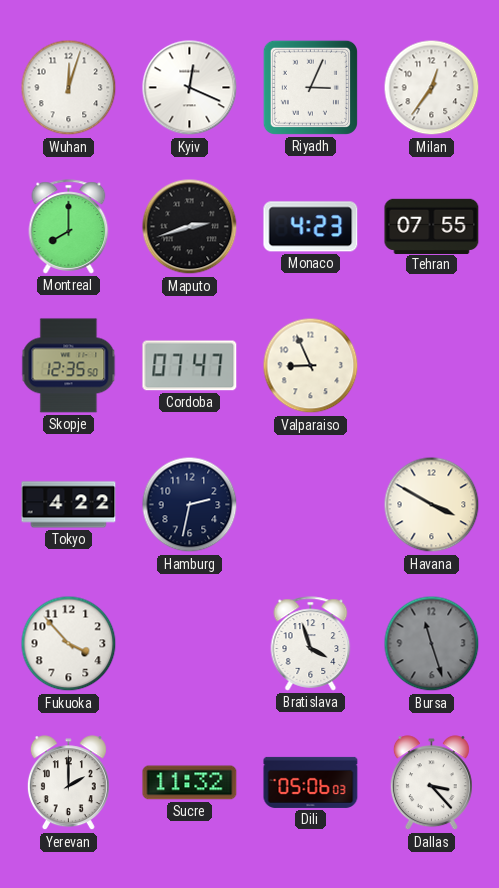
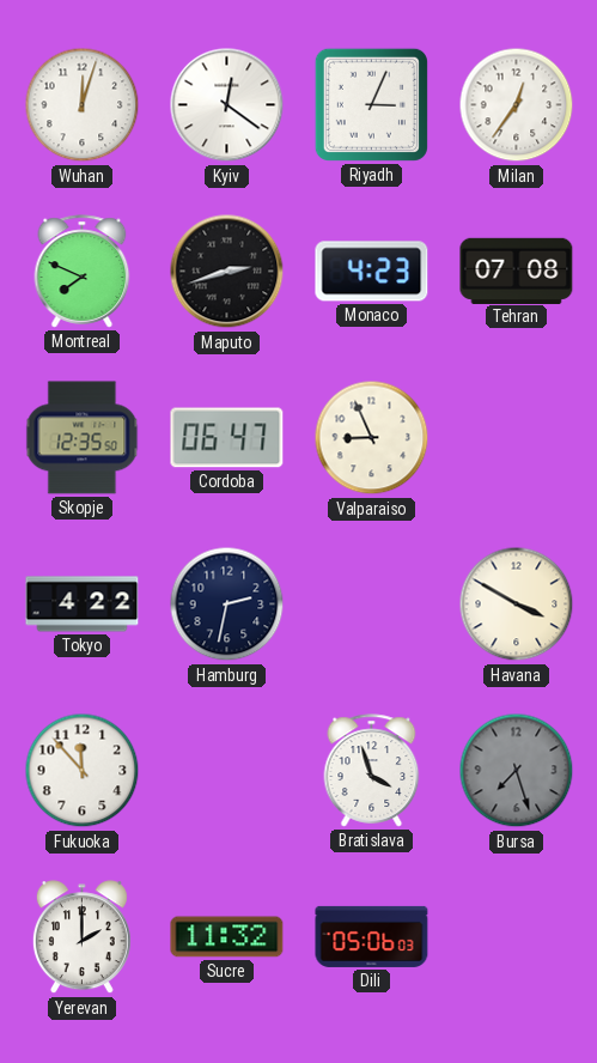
Kyiv: 12:19 -> 12:21
Montreal: 8:00 -> 7:49
Tehran: 07:55 -> 07:08
Cordoba: 07:47 -> 06:47
Fukuoka: 3:53 -> 11:53
Bursa: 11:27 -> 7:27
Dallas: 3:23 -> none
